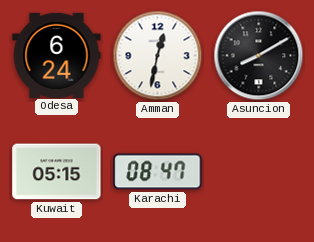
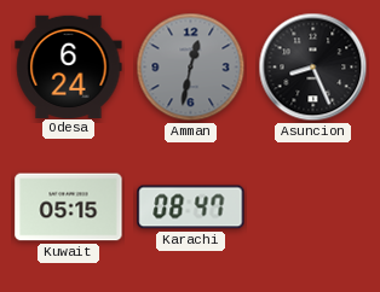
Amman dial: white -> grey
Asuncion: 8:10 -> 8:26
